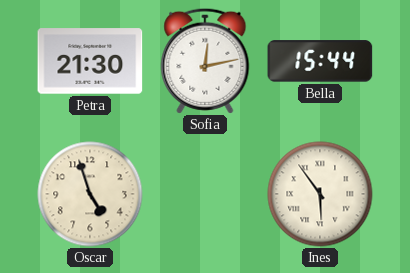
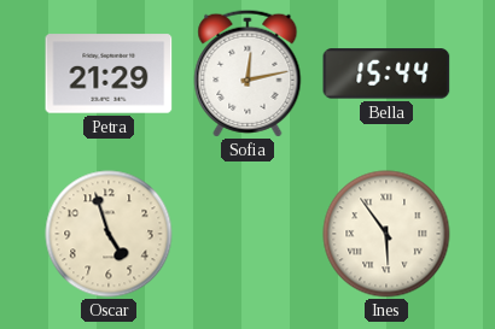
Petra: 21:30 -> 21:29
